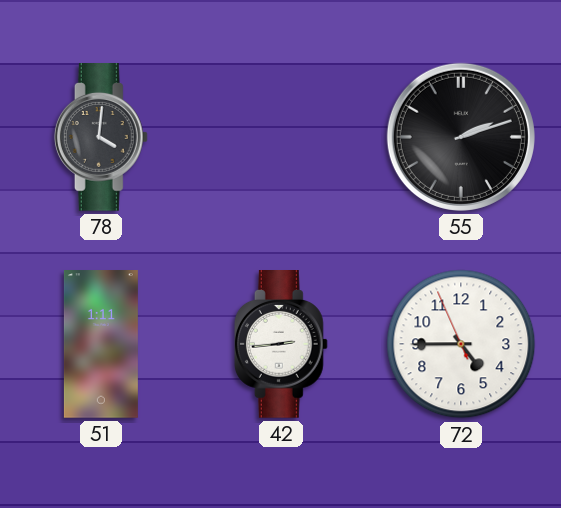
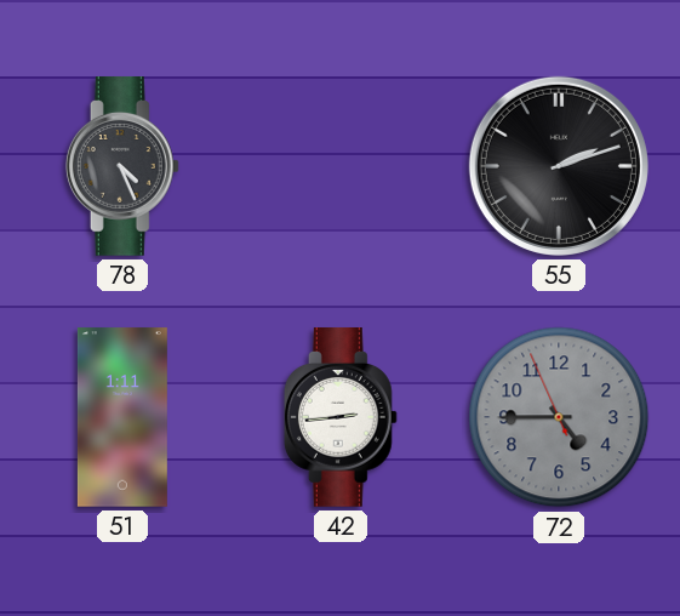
78: 4:01 -> 4:26
72 dial: white -> grey
